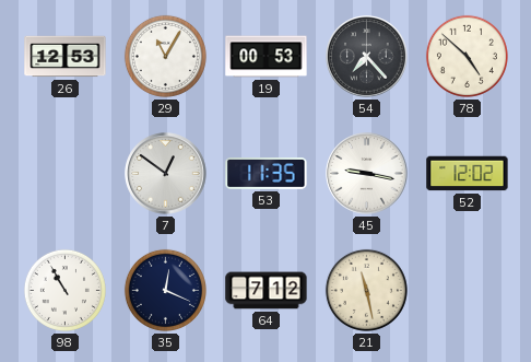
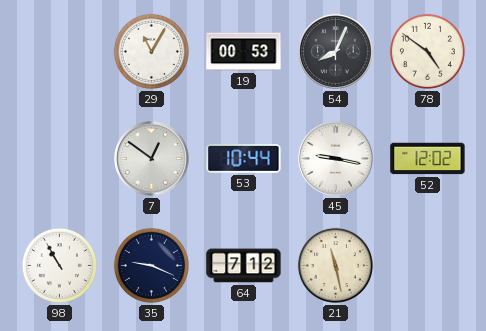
26: 12:53 -> none
54: 7:23 -> 8:04
78: 4:52 -> 4:51
53: 11:35 -> 10:44
35: 12:19 -> 9:19
